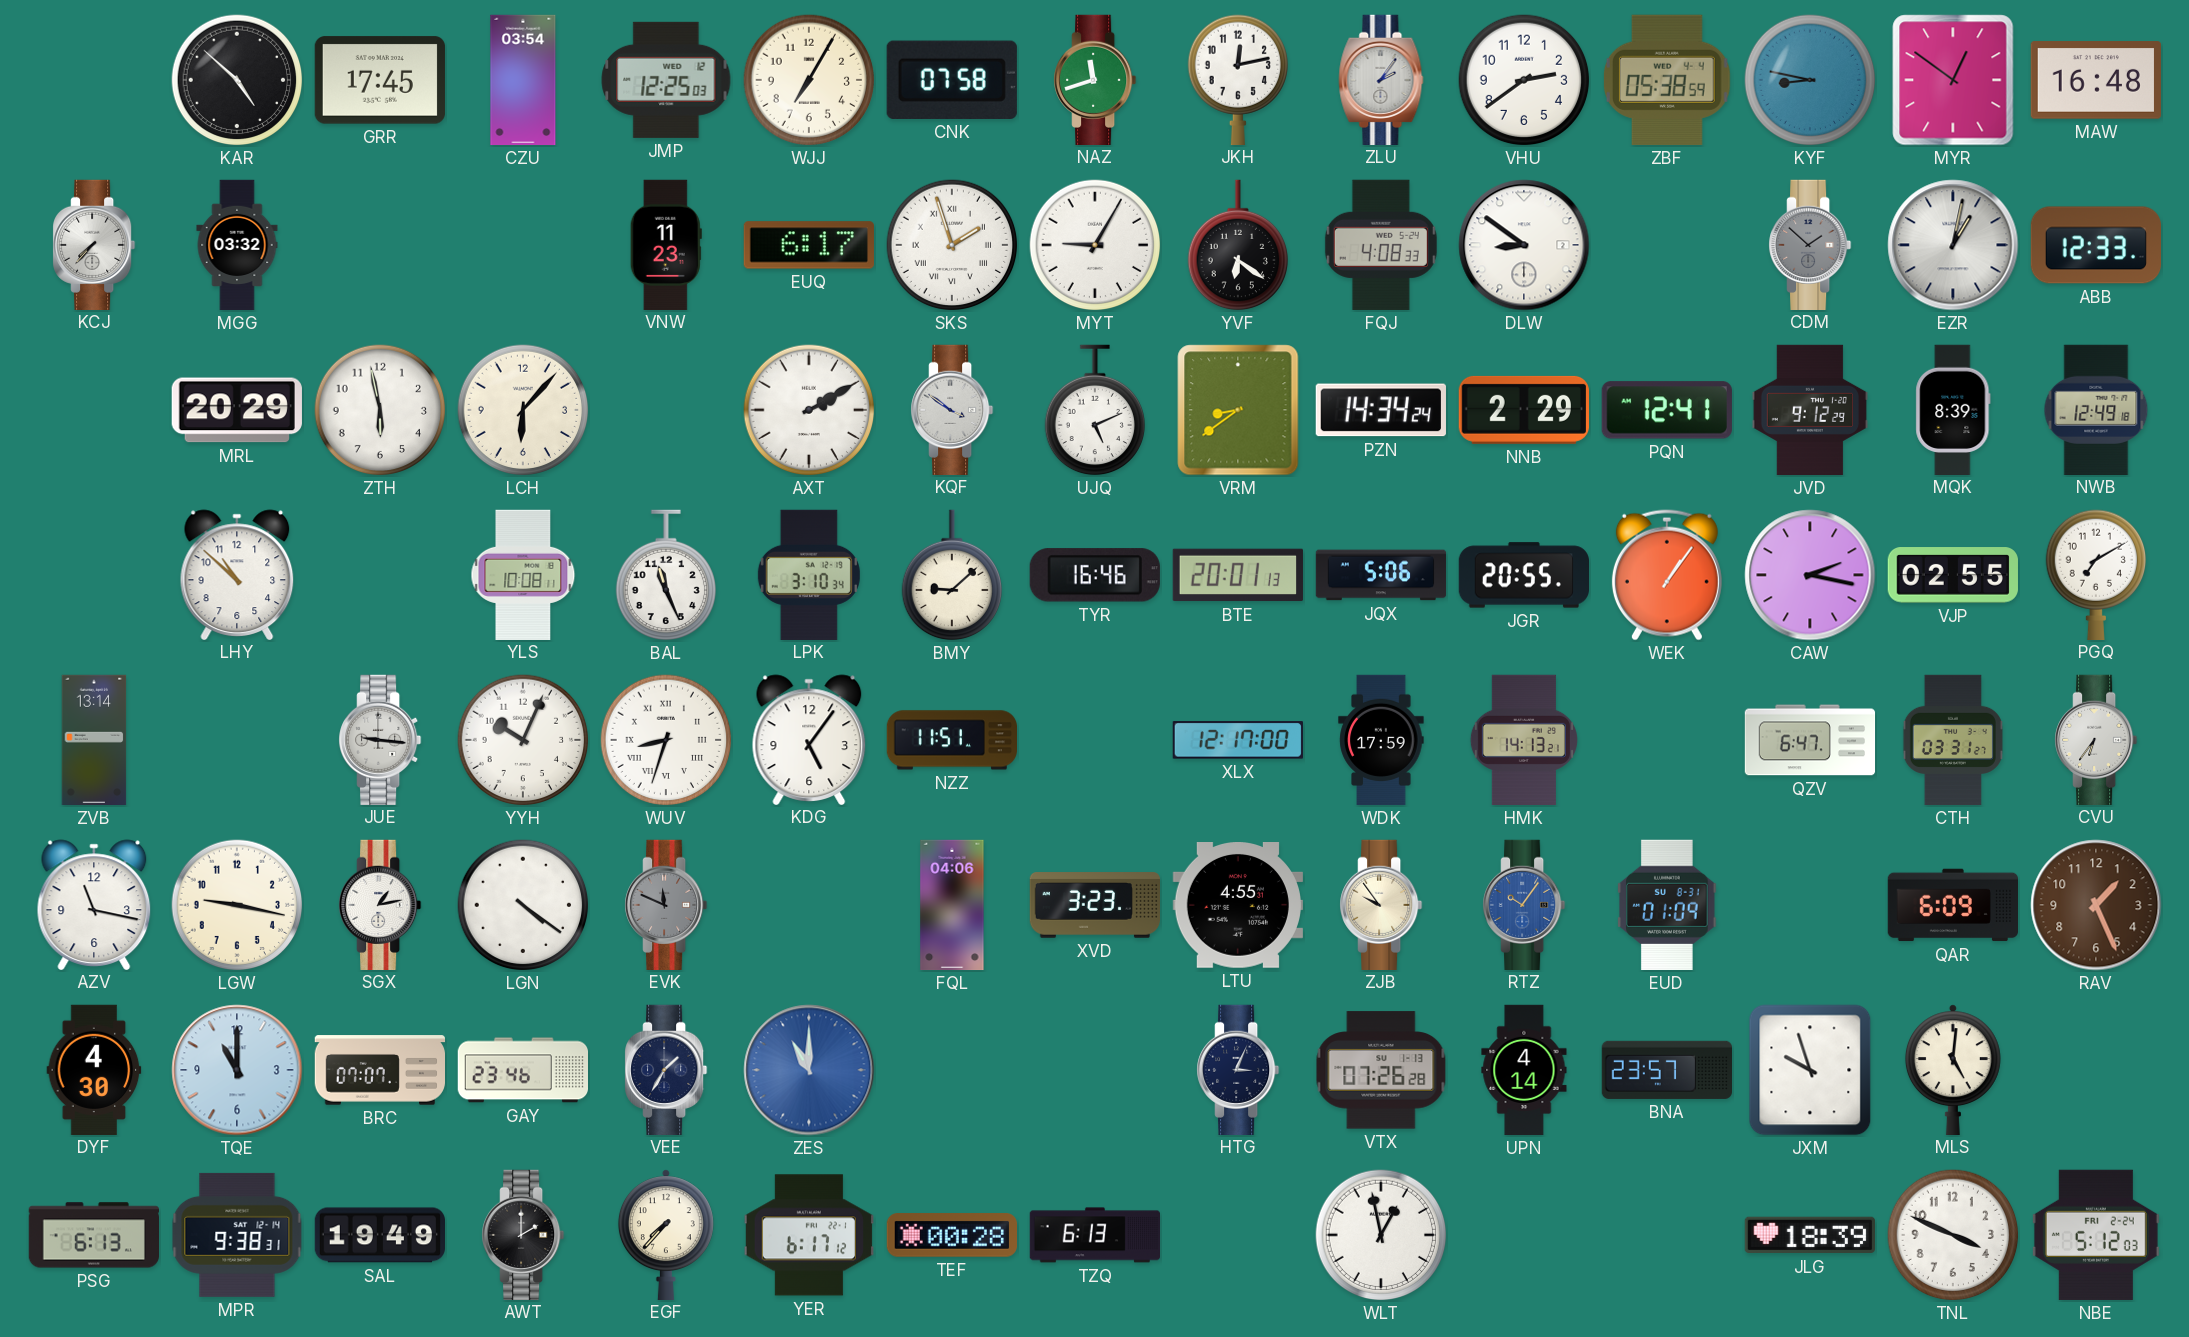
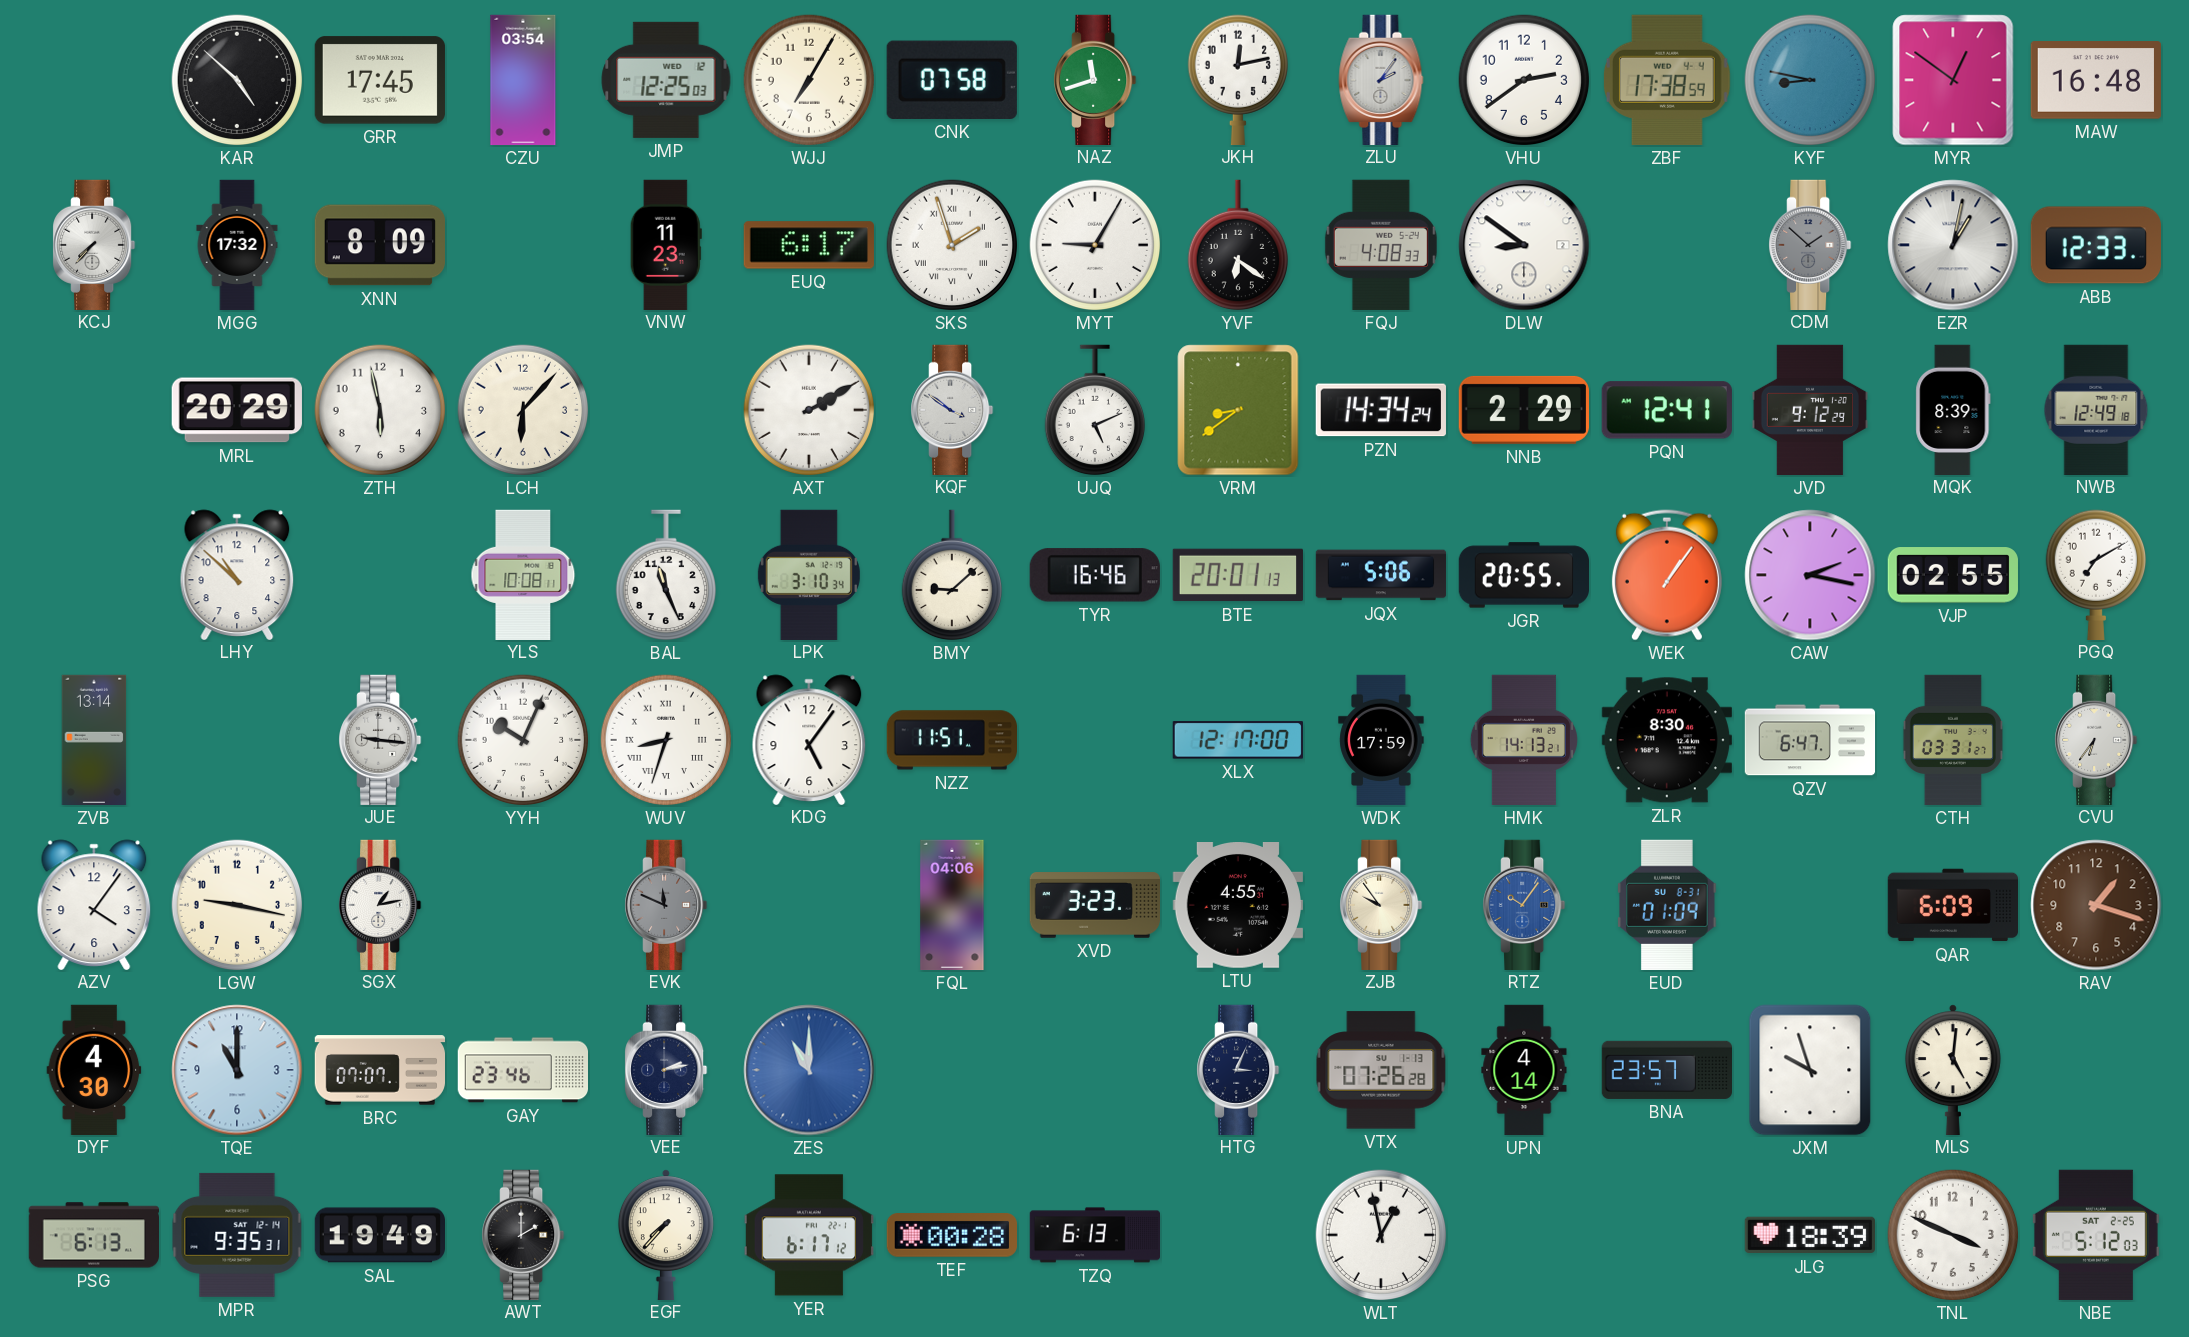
ZBF: 05:38 -> 17:38
MGG: 03:32 -> 17:32
XNN: none -> 8:09
ZLR: none -> 8:30
AZV: 11:17 -> 4:06
LGN: 4:21 -> none
RAV: 1:26 -> 1:18
VEE: 1:35 -> 2:13
MPR: 9:38 -> 9:35
NBE date: FRI 2-24 -> SAT 2-25
